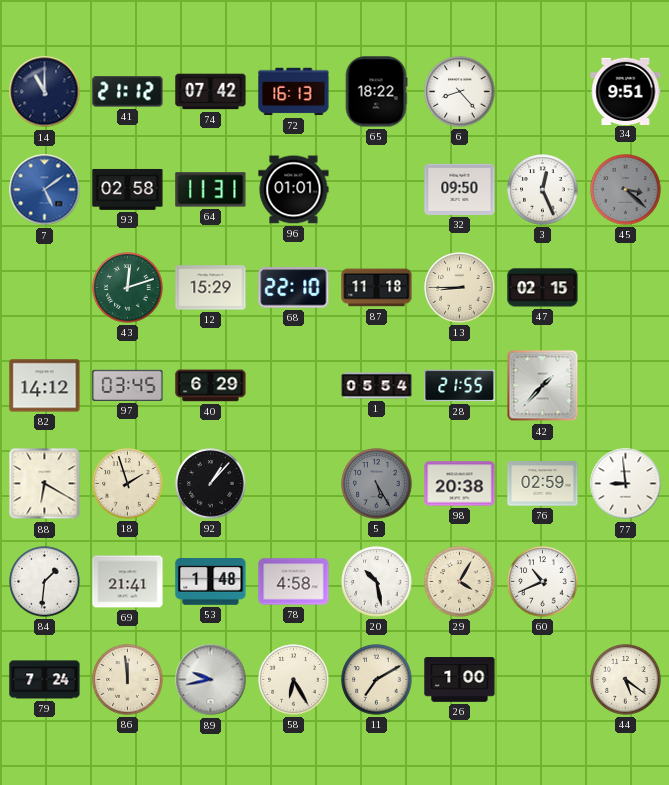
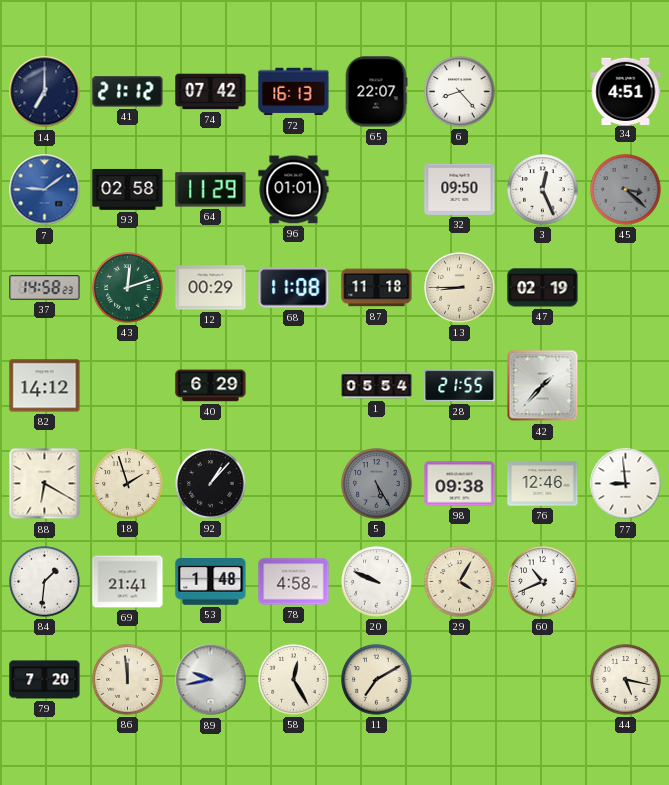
14: 11:00 -> 7:00
65: 18:22 -> 22:07
34: 9:51 -> 4:51
7: 5:09 -> 9:09
64: 11:31 -> 11:29
37: none -> 14:58
12: 15:29 -> 00:29
68: 22:10 -> 11:08
47: 02:15 -> 02:19
97: 03:45 -> none
98: 20:38 -> 09:38
76: 02:59 -> 12:46
20: 10:28 -> 9:49
79: 7:24 -> 7:20
58: 6:25 -> 12:25
26: 1:00 -> none
44: 5:21 -> 5:17
